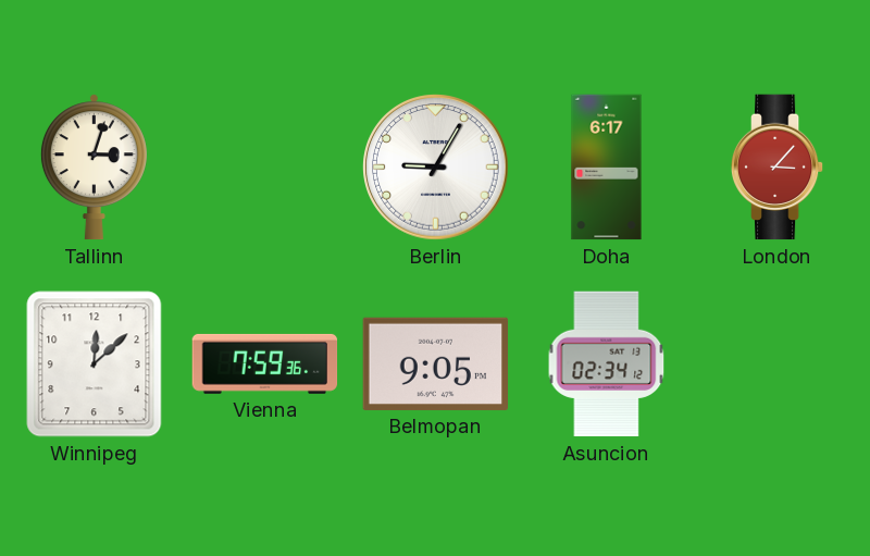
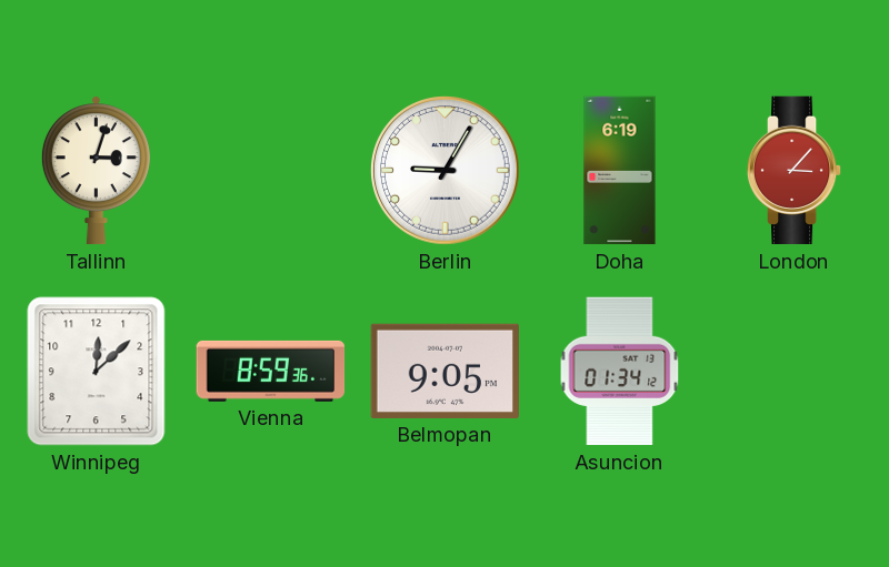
Doha: 6:17 -> 6:19
Vienna: 7:59 -> 8:59
Asuncion: 02:34 -> 01:34
